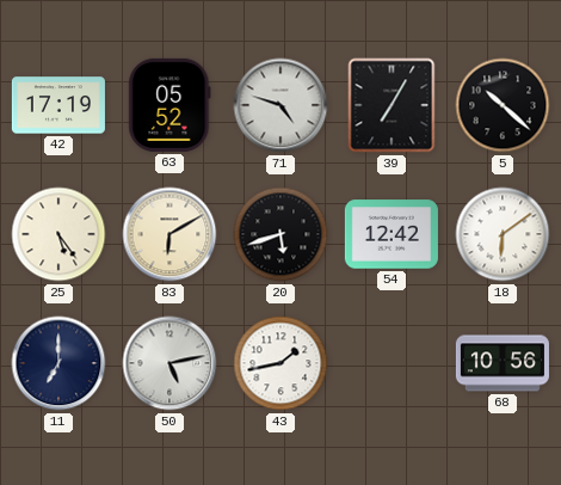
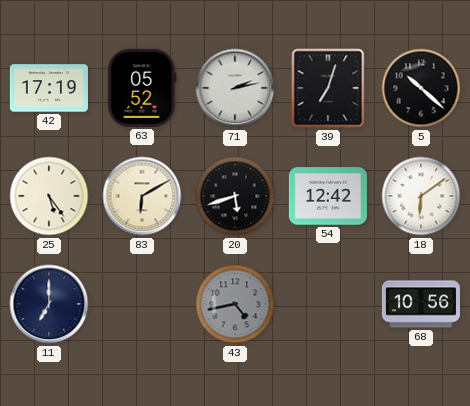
71: 4:48 -> 2:13
39: 7:05 -> 7:03
50: 5:13 -> none
43: 1:43 -> 4:43
43 dial: white -> grey
